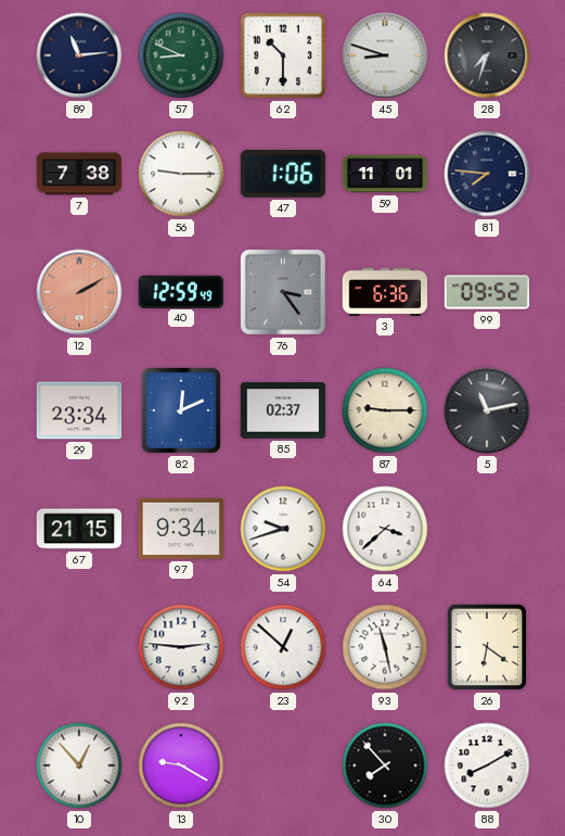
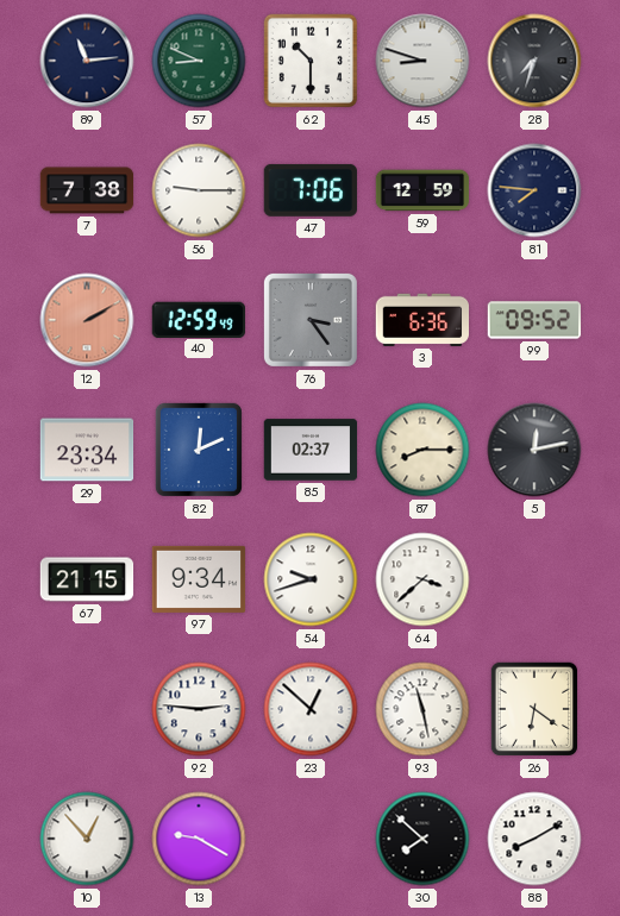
47: 1:06 -> 7:06
59: 11:01 -> 12:59
87: 9:15 -> 8:15
5: 11:13 -> 12:13
30: 7:53 -> 7:52
